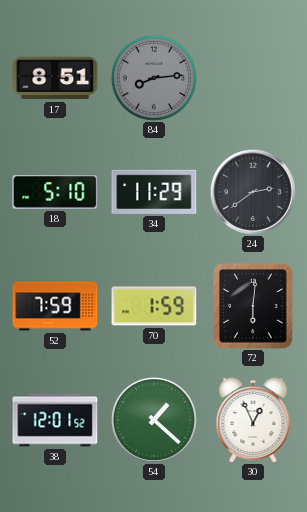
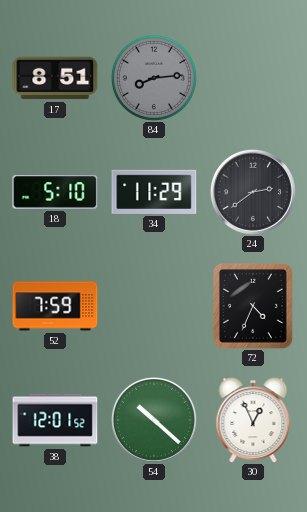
70: 1:59 -> none
72: 6:01 -> 4:34
54: 1:22 -> 10:22
